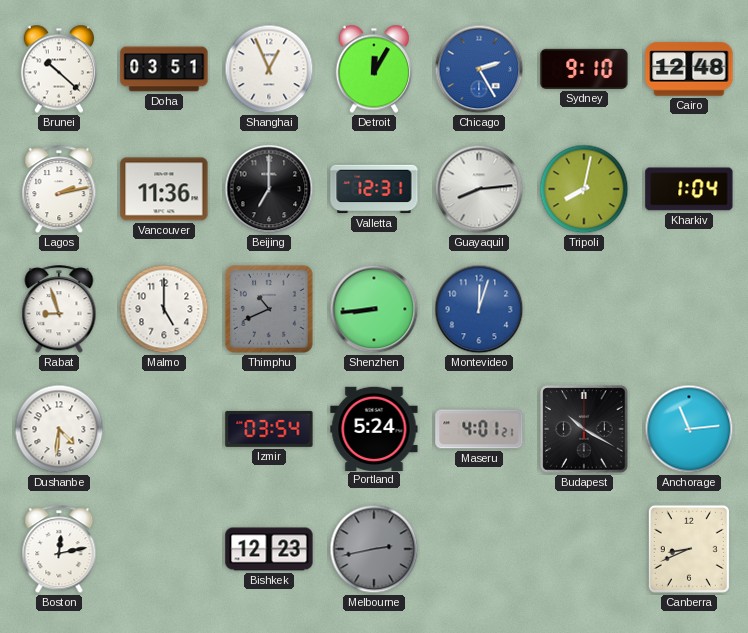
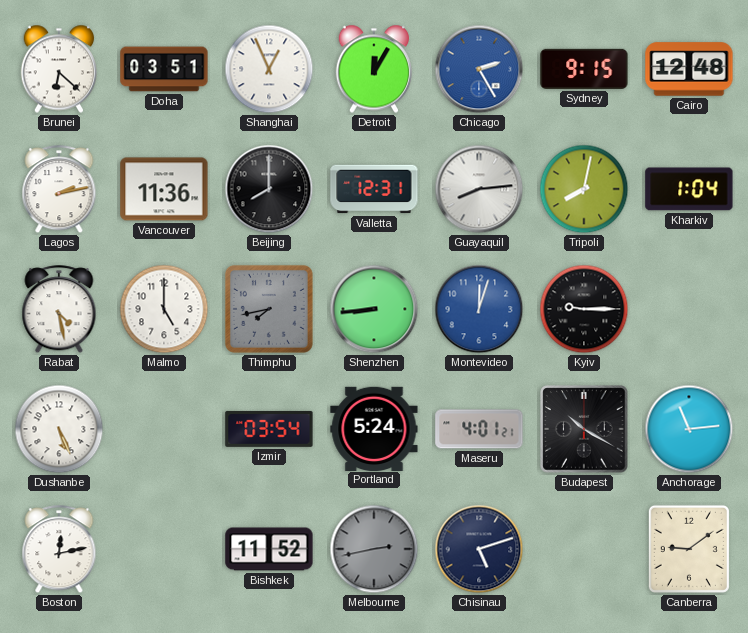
Brunei: 10:22 -> 6:22
Sydney: 9:10 -> 9:15
Beijing: 7:00 -> 8:00
Rabat: 8:57 -> 4:28
Thimphu: 10:41 -> 7:43
Kyiv: none -> 9:15
Dushanbe: 4:31 -> 5:26
Bishkek: 12:23 -> 11:52
Chisinau: none -> 5:12
Canberra: 8:41 -> 9:09
